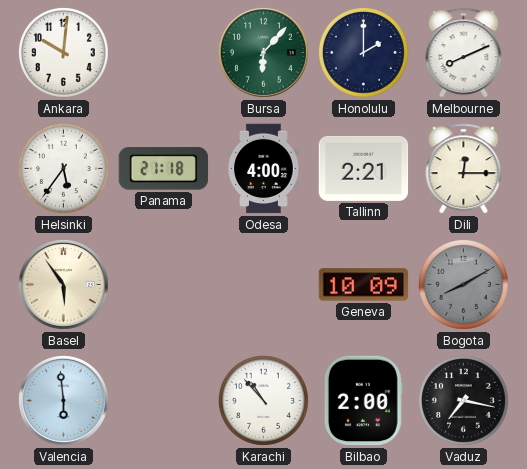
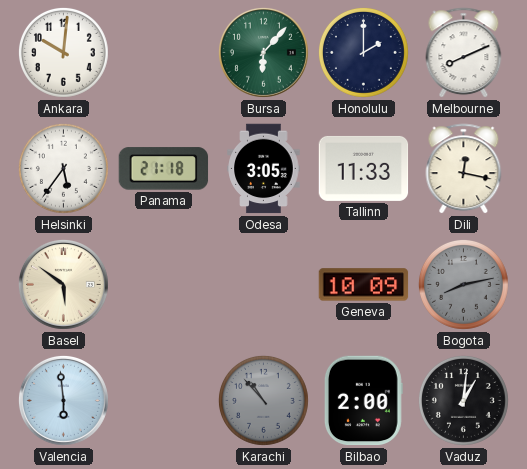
Odesa: 4:00 -> 3:05
Tallinn: 2:21 -> 11:33
Dili: 12:15 -> 12:17
Basel: 5:54 -> 5:51
Bogota: 8:10 -> 8:13
Karachi dial: white -> grey
Vaduz: 7:17 -> 1:01
